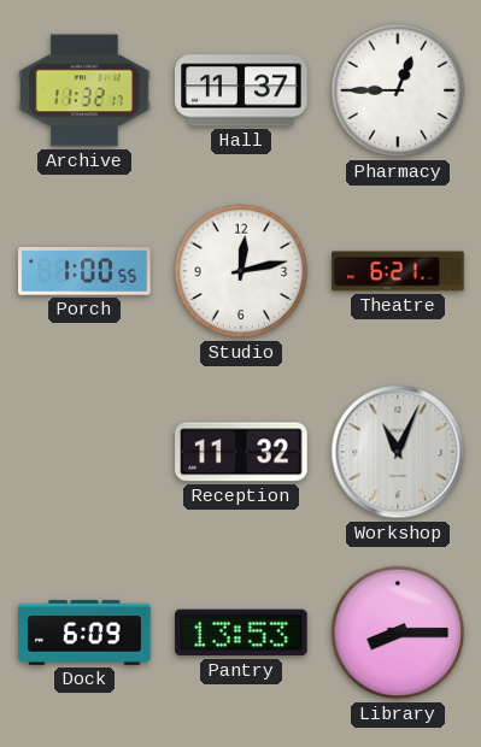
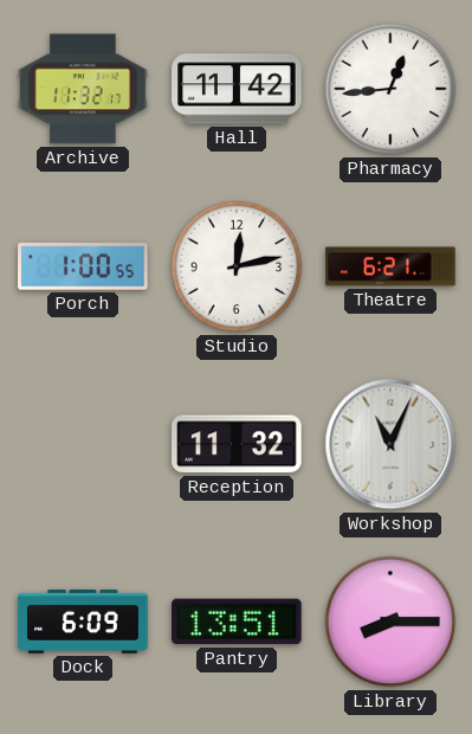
Hall: 11:37 -> 11:42
Pharmacy: 12:45 -> 12:44
Pantry: 13:53 -> 13:51
